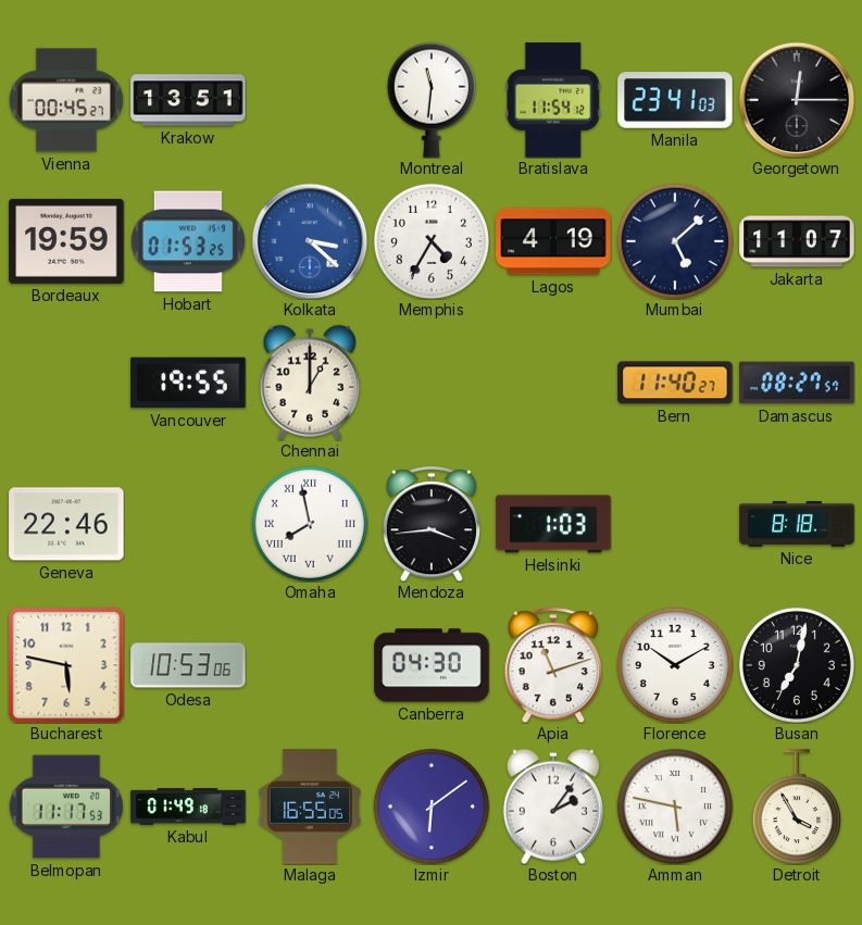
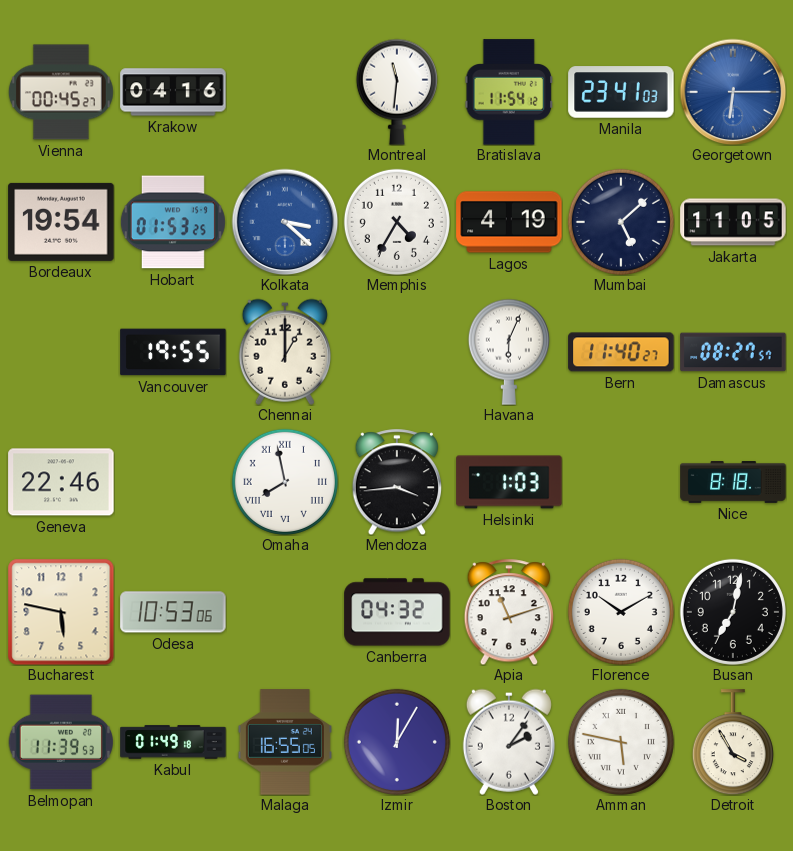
Krakow: 13:51 -> 04:16
Georgetown: 12:15 -> 6:15
Georgetown dial: black -> blue
Bordeaux: 19:59 -> 19:54
Jakarta: 11:07 -> 11:05
Havana: none -> 6:04
Canberra: 04:30 -> 04:32
Belmopan: 11:17 -> 11:39
Izmir: 6:09 -> 12:05
